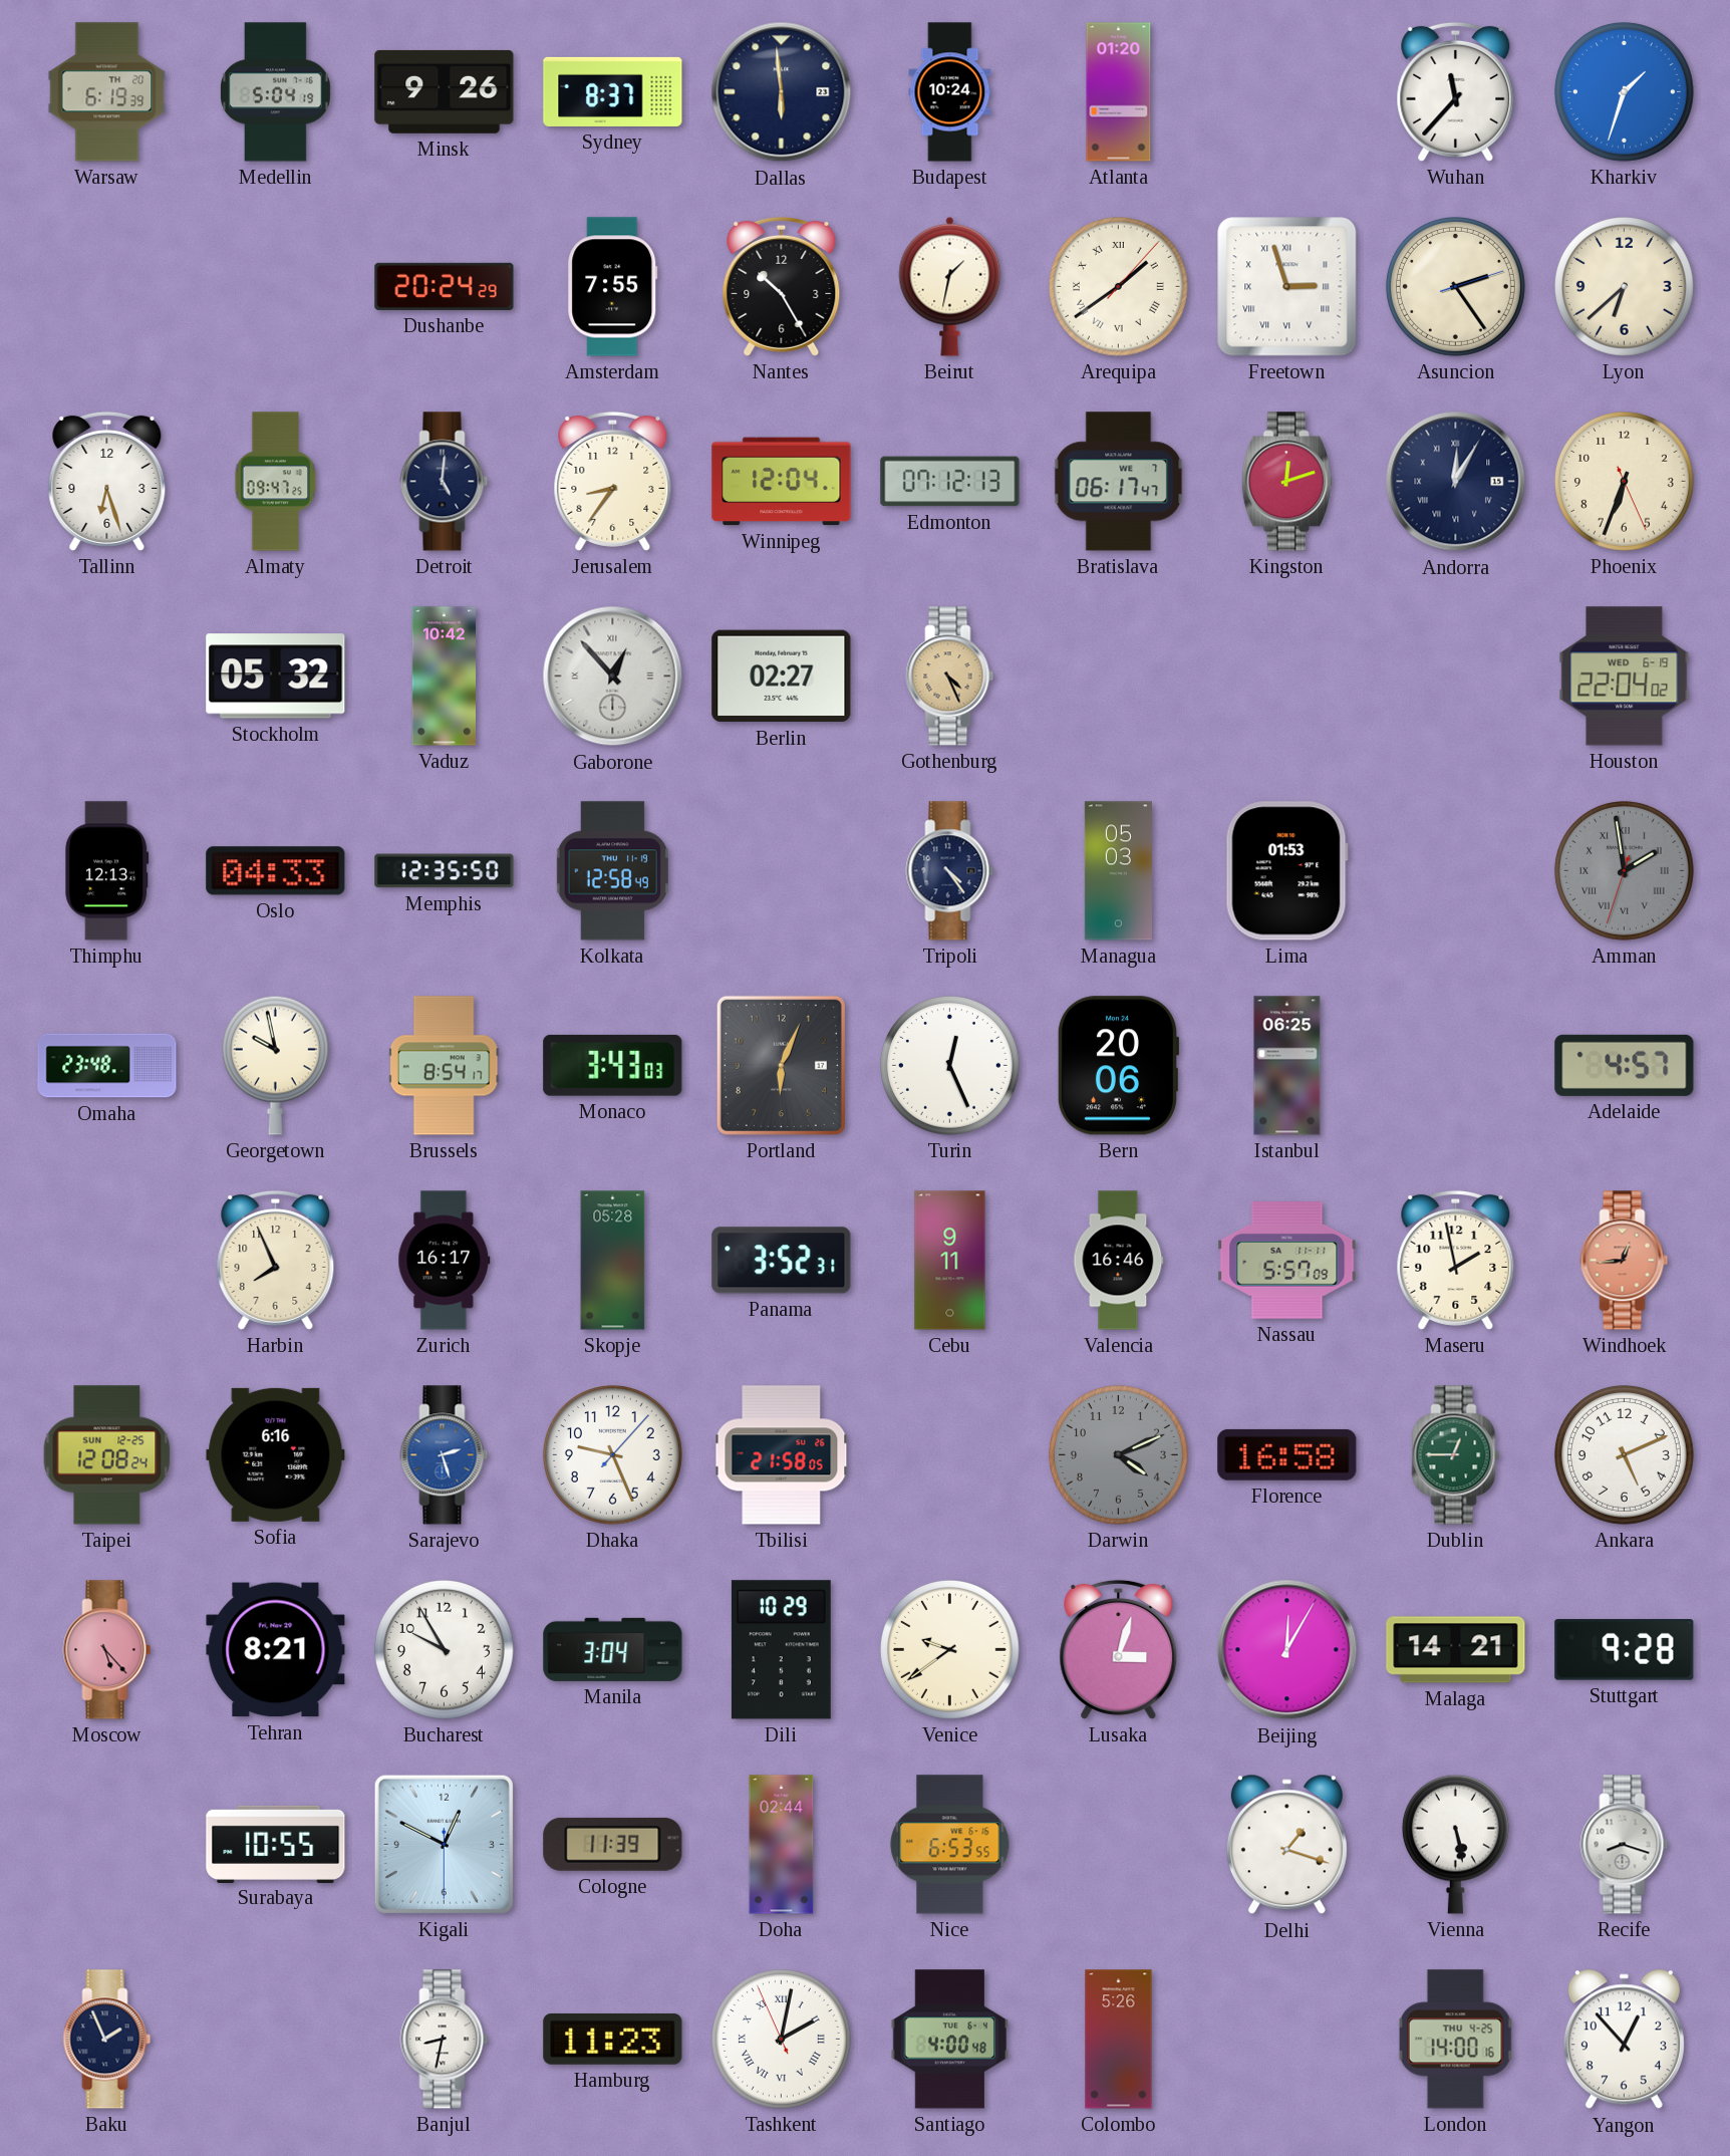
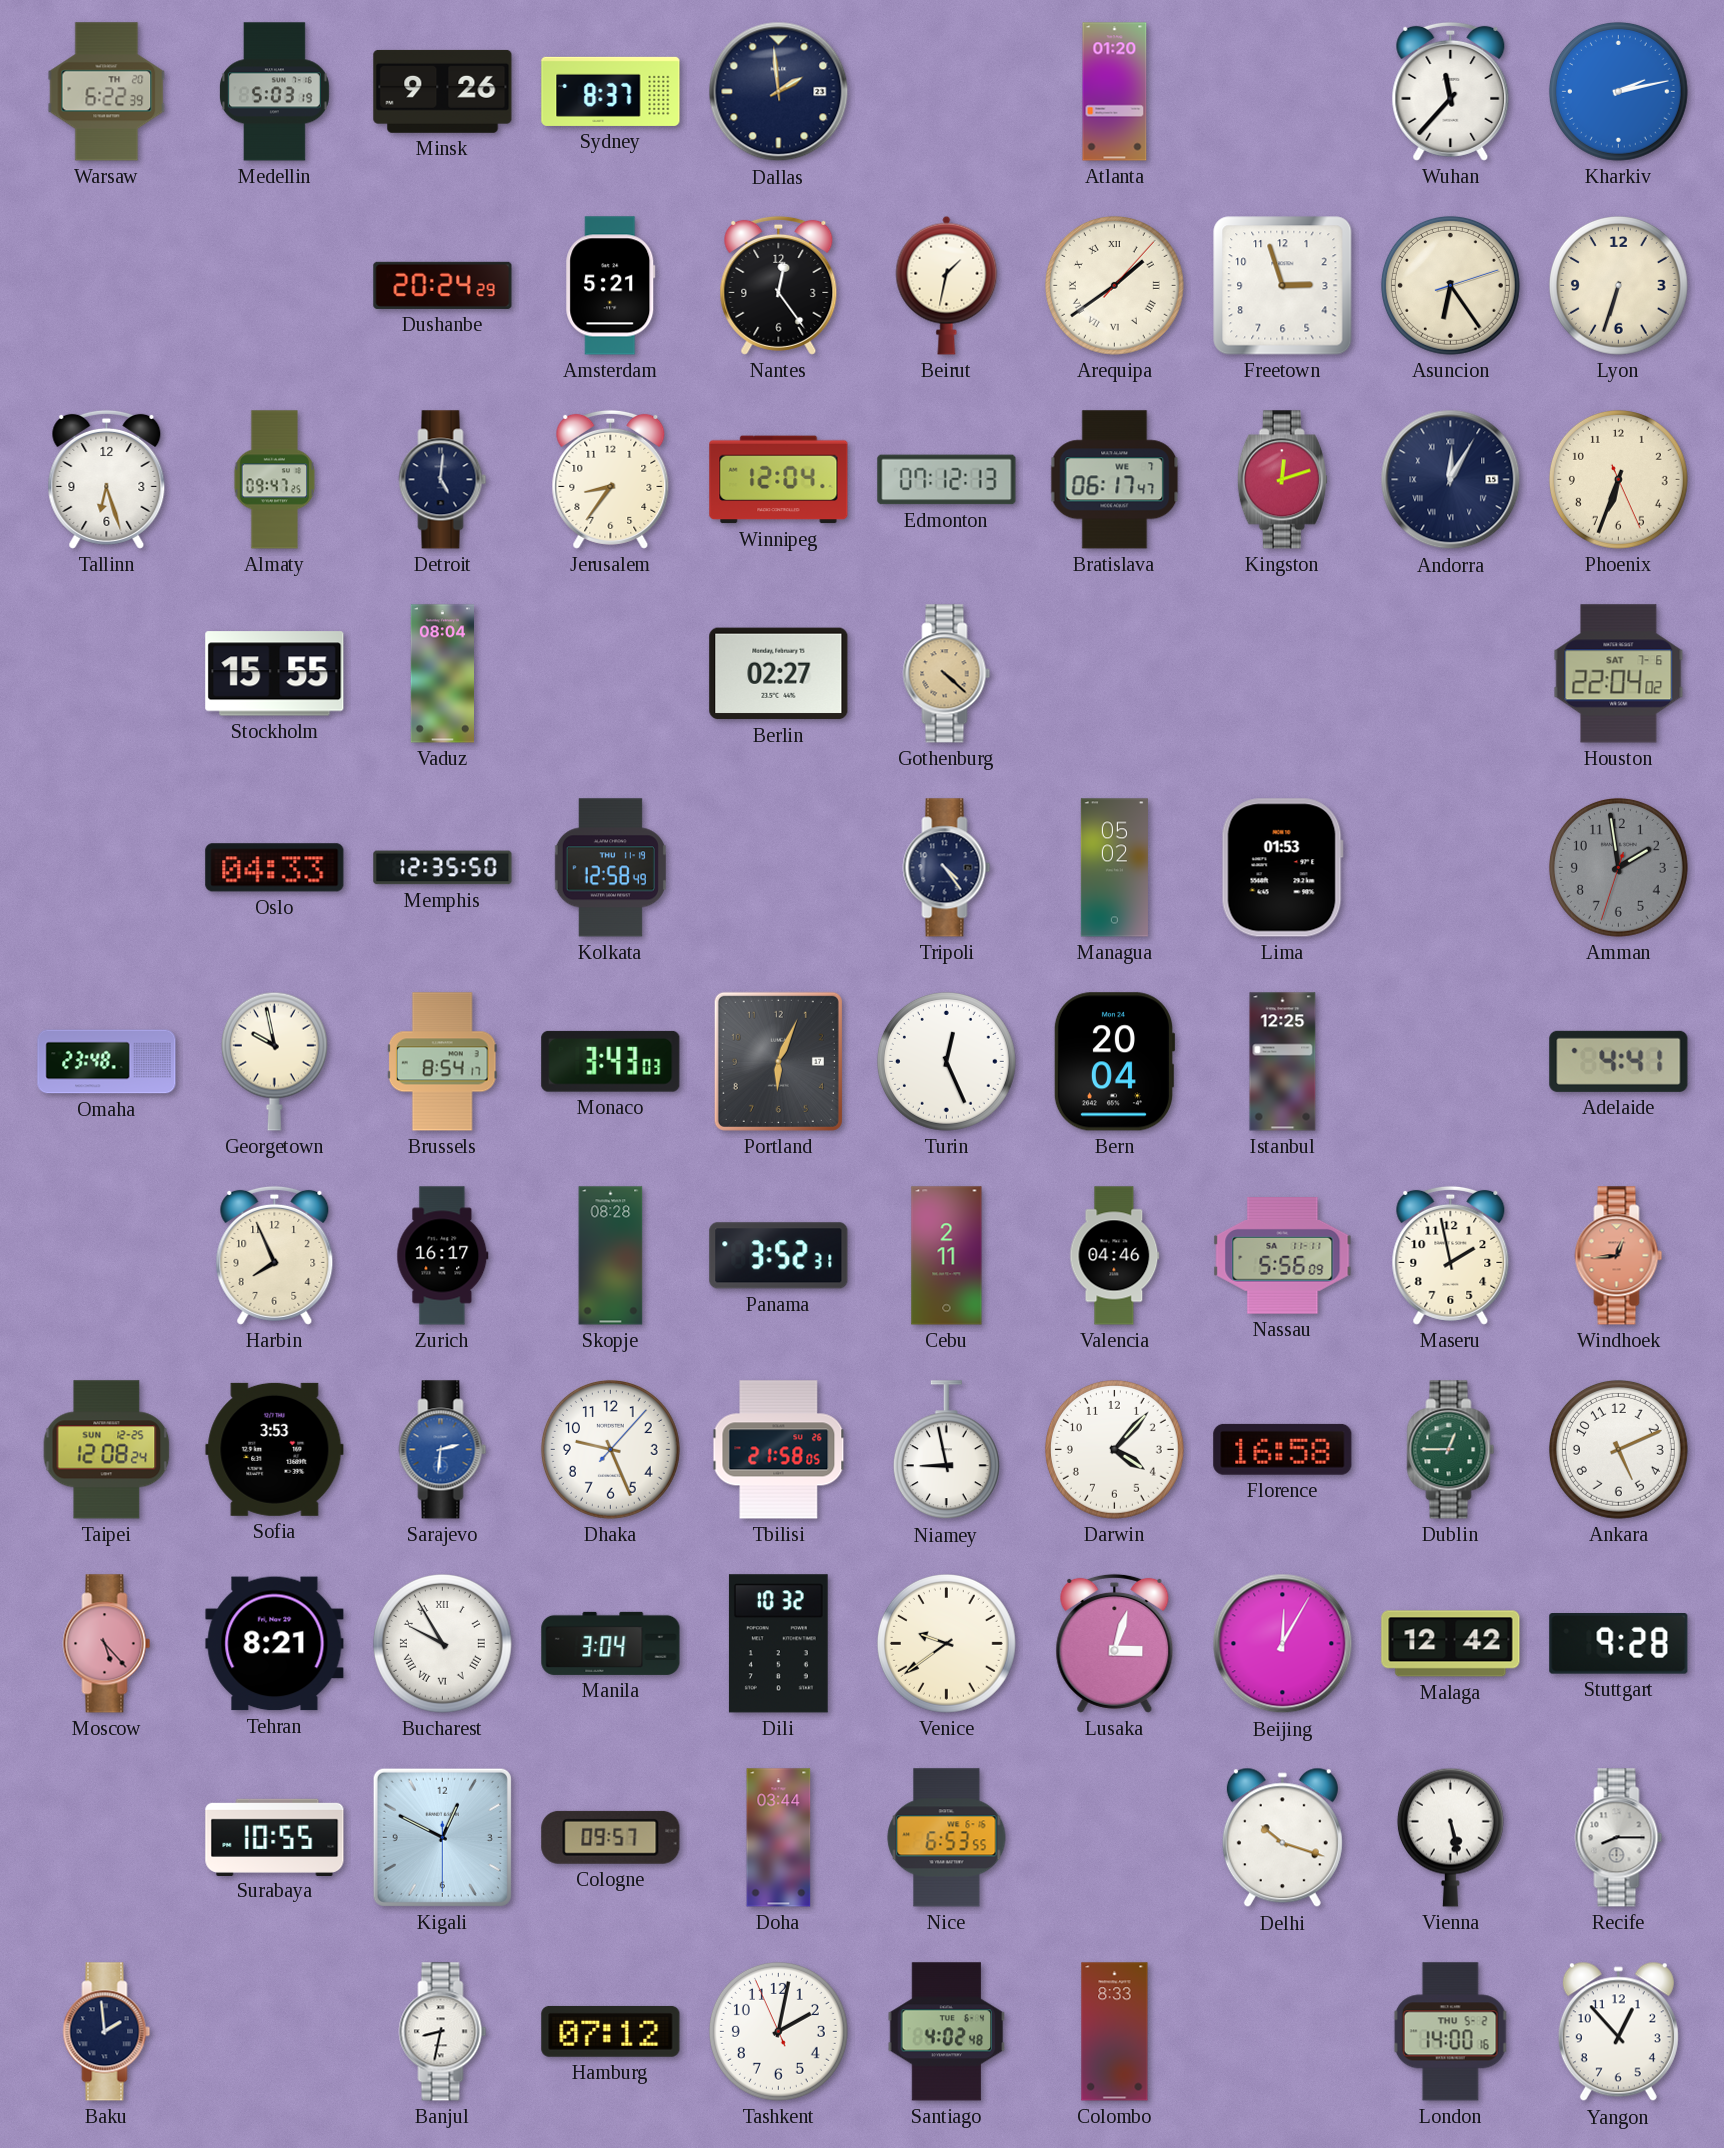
Warsaw: 6:19 -> 6:22
Medellin: 5:04 -> 5:03
Dallas: 5:59 -> 1:59
Budapest: 10:24 -> none
Kharkiv: 1:33 -> 2:13
Amsterdam: 7:55 -> 5:21
Nantes: 10:25 -> 12:24
Freetown numerals: Roman -> Arabic
Asuncion: 2:24 -> 6:24
Lyon: 6:38 -> 6:33
Stockholm: 05:32 -> 15:55
Vaduz: 10:42 -> 08:04
Gaborone: 12:53 -> none
Gothenburg: 4:26 -> 4:22
Houston date: WED 6-19 -> SAT 7-6
Thimphu: 12:13 -> none
Managua: 05:03 -> 05:02
Amman numerals: Roman -> Arabic
Bern: 20:06 -> 20:04
Istanbul: 06:25 -> 12:25
Adelaide: 4:57 -> 4:41
Skopje: 05:28 -> 08:28
Cebu: 9:11 -> 2:11
Valencia: 16:46 -> 04:46
Nassau: 5:57 -> 5:56
Sofia: 6:16 -> 3:53
Sarajevo: 2:27 -> 2:31
Niamey: none -> 8:58
Darwin: 4:11 -> 4:07
Darwin dial: grey -> white
Bucharest numerals: Arabic -> Roman
Dili: 10:29 -> 10:32
Malaga: 14:21 -> 12:42
Cologne: 11:39 -> 09:57
Doha: 02:44 -> 03:44
Delhi: 1:18 -> 10:18
Recife: 8:18 -> 8:15
Baku: 1:56 -> 1:59
Hamburg: 11:23 -> 07:12
Tashkent numerals: Roman -> Arabic
Santiago: 4:00 -> 4:02
Colombo: 5:26 -> 8:33
London date: THU 4-25 -> THU 5-2
